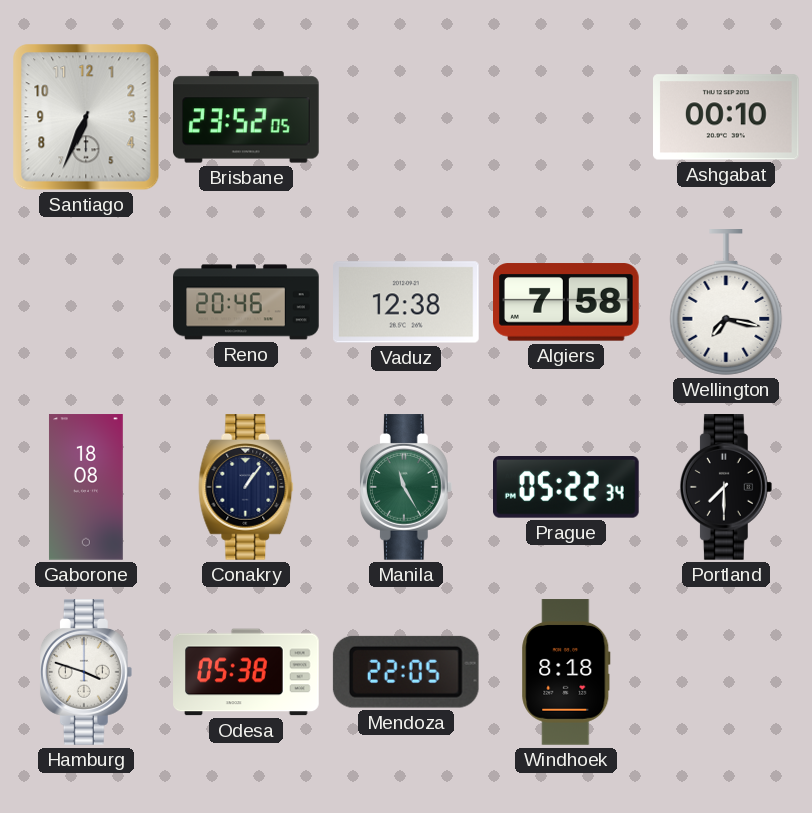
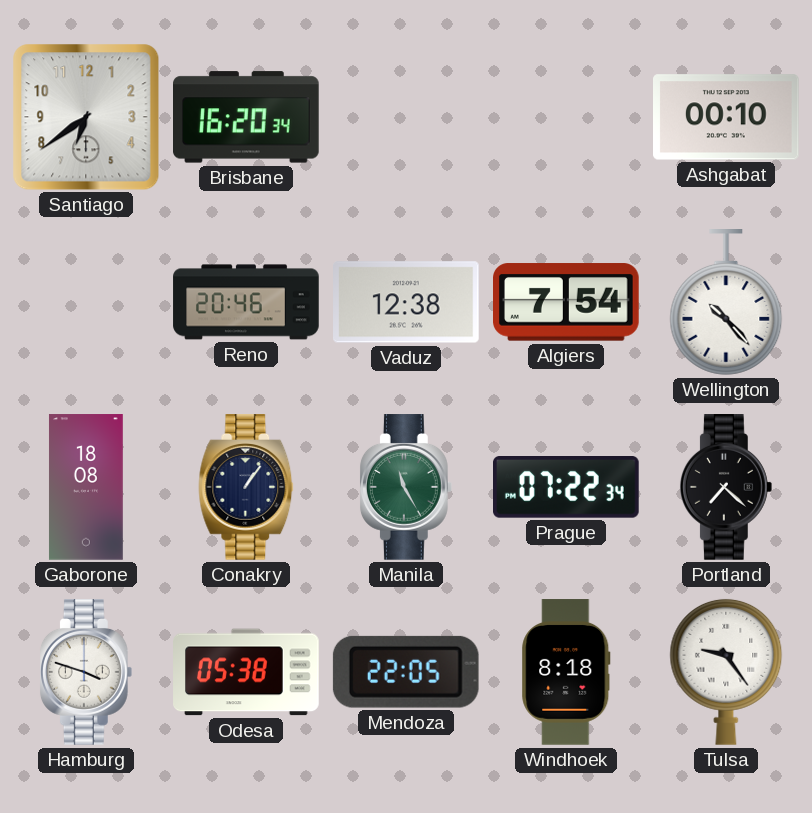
Santiago: 6:34 -> 6:39
Brisbane: 23:52 -> 16:20
Algiers: 7:58 -> 7:54
Wellington: 7:17 -> 10:23
Prague: 05:22 -> 07:22
Portland: 7:30 -> 7:22
Tulsa: none -> 9:24
